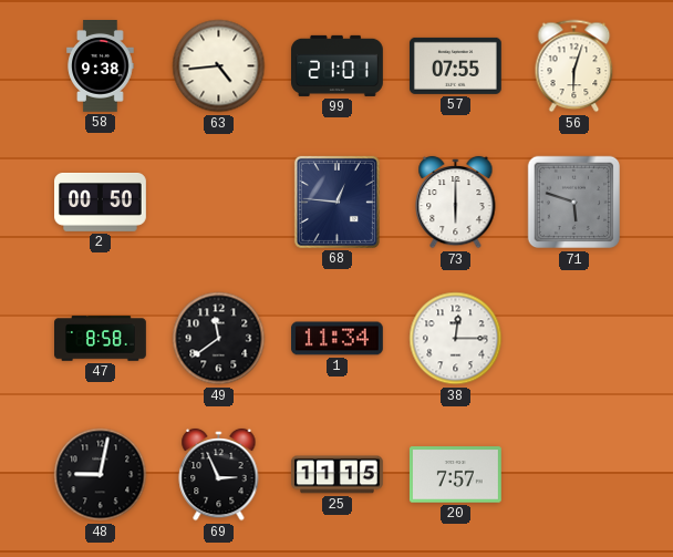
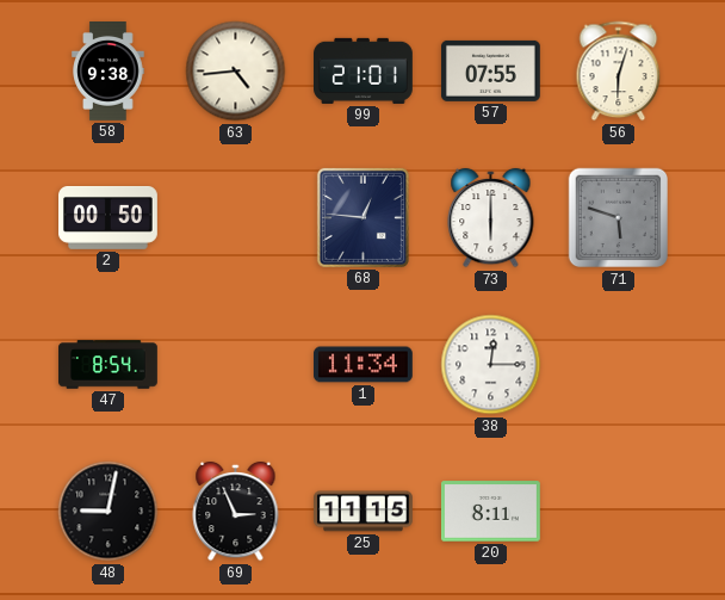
47: 8:58 -> 8:54
49: 11:39 -> none
20: 7:57 -> 8:11
